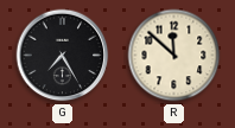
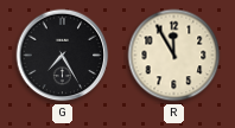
R: 11:52 -> 11:55
